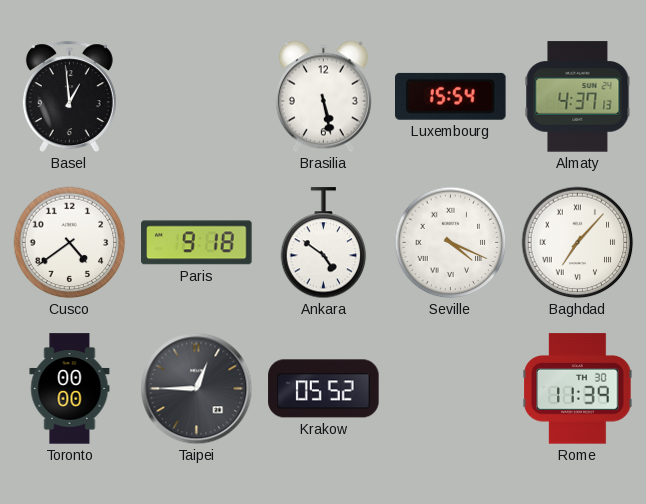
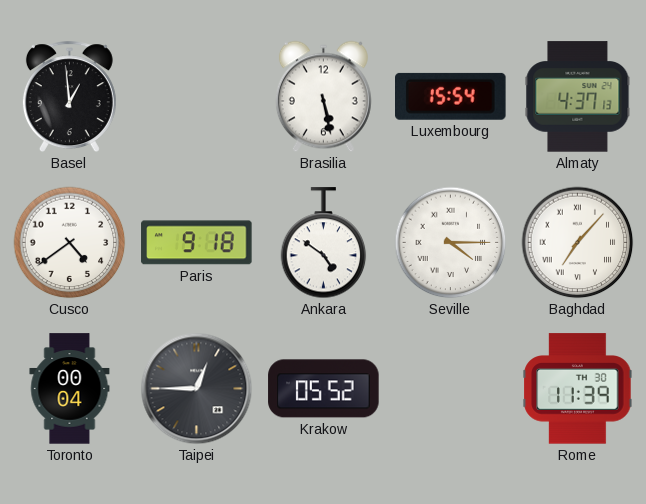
Seville: 4:19 -> 4:15
Toronto: 00:00 -> 00:04
